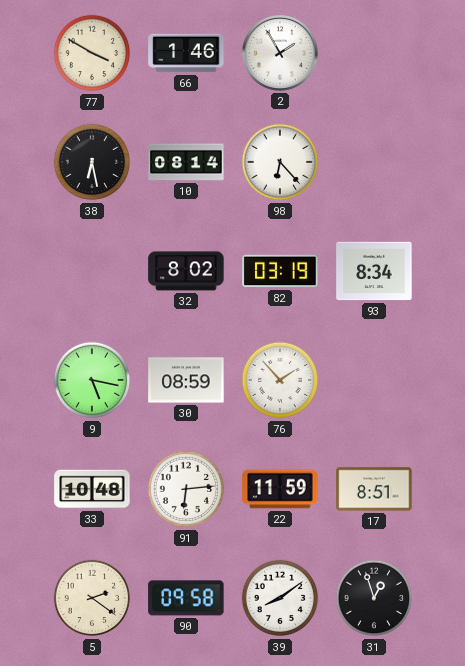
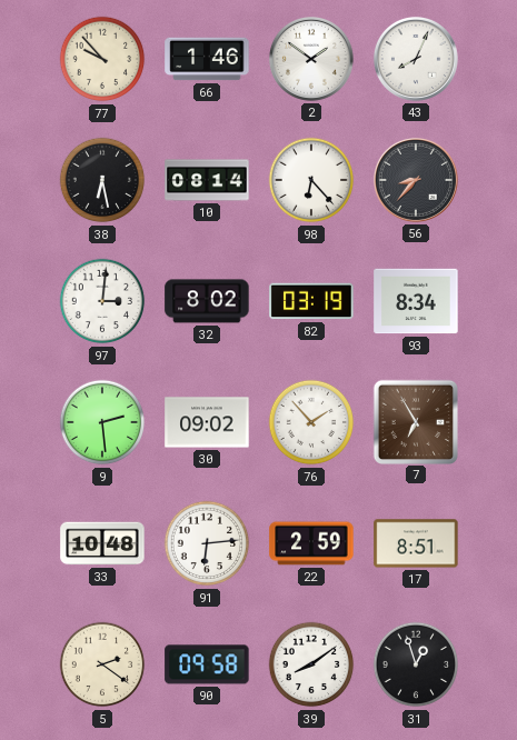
77: 3:50 -> 9:53
2: 1:55 -> 1:51
43: none -> 8:04
56: none -> 8:37
97: none -> 3:01
9: 5:17 -> 2:29
30: 08:59 -> 09:02
7: none -> 6:55
22: 11:59 -> 2:59
